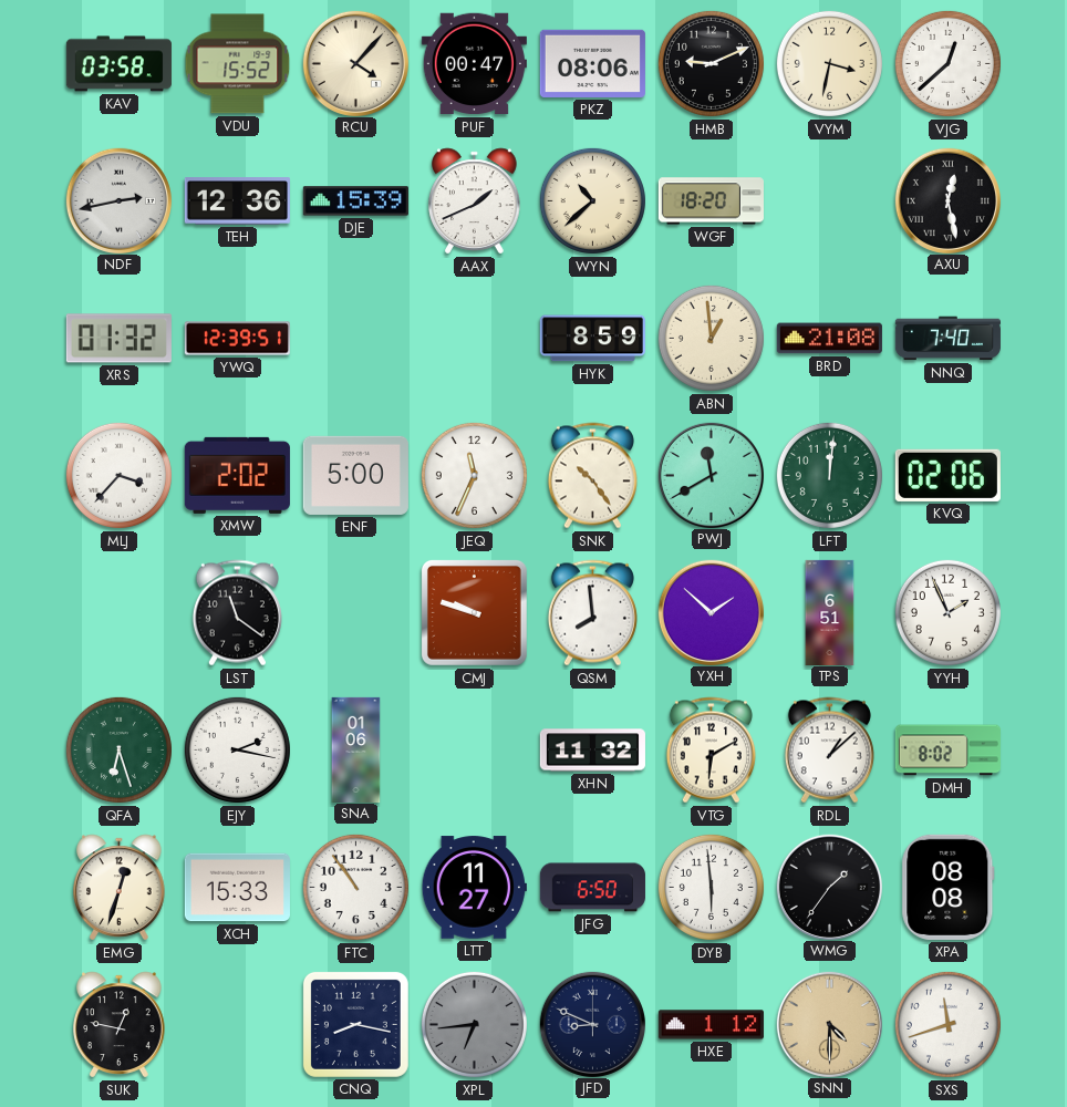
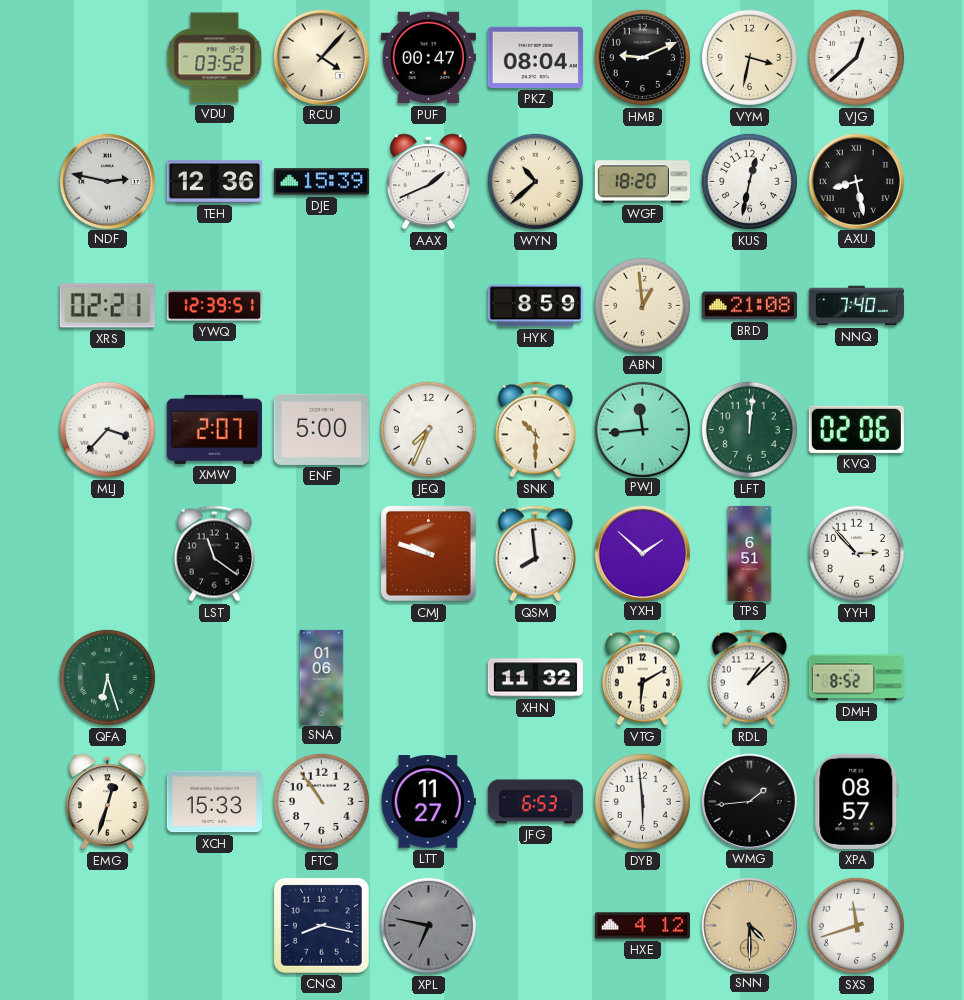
KAV: 03:58 -> none
VDU: 15:52 -> 03:52
PKZ: 08:06 -> 08:04
NDF: 2:43 -> 2:47
KUS: none -> 12:32
AXU: 12:28 -> 8:28
XRS: 01:32 -> 02:21
XMW: 2:02 -> 2:07
JEQ: 11:34 -> 7:34
SNK: 10:24 -> 10:30
PWJ: 11:40 -> 11:44
YYH: 1:56 -> 2:53
EJY: 2:17 -> none
DMH: 8:02 -> 8:52
JFG: 6:50 -> 6:53
WMG: 1:36 -> 1:44
XPA: 08:08 -> 08:57
SUK: 12:47 -> none
XPL: 6:44 -> 6:47
JFD: 8:49 -> none
HXE: 1:12 -> 4:12
